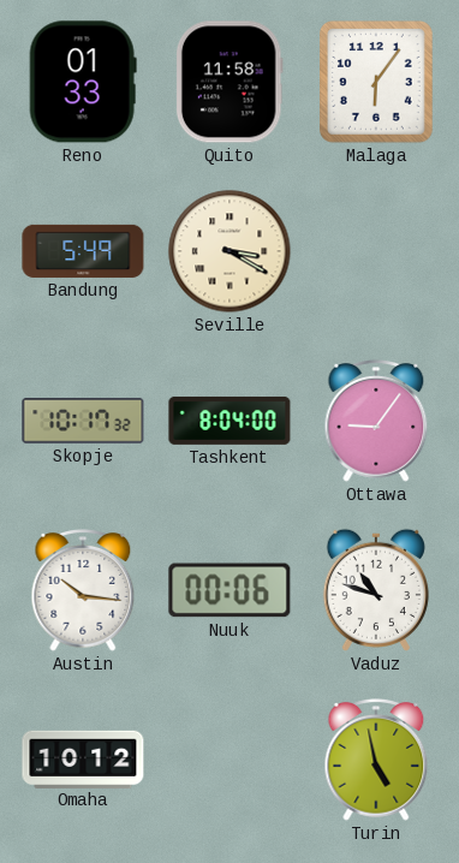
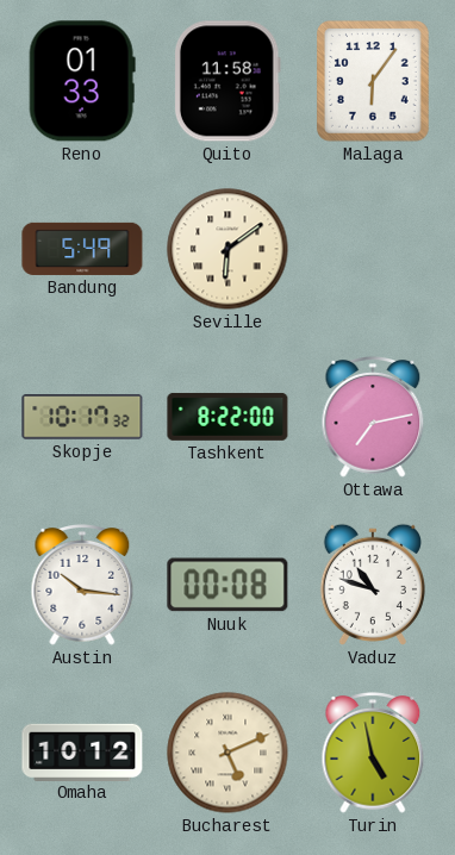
Seville: 3:20 -> 6:09
Tashkent: 8:04 -> 8:22
Ottawa: 9:06 -> 7:13
Nuuk: 00:06 -> 00:08
Bucharest: none -> 5:11
